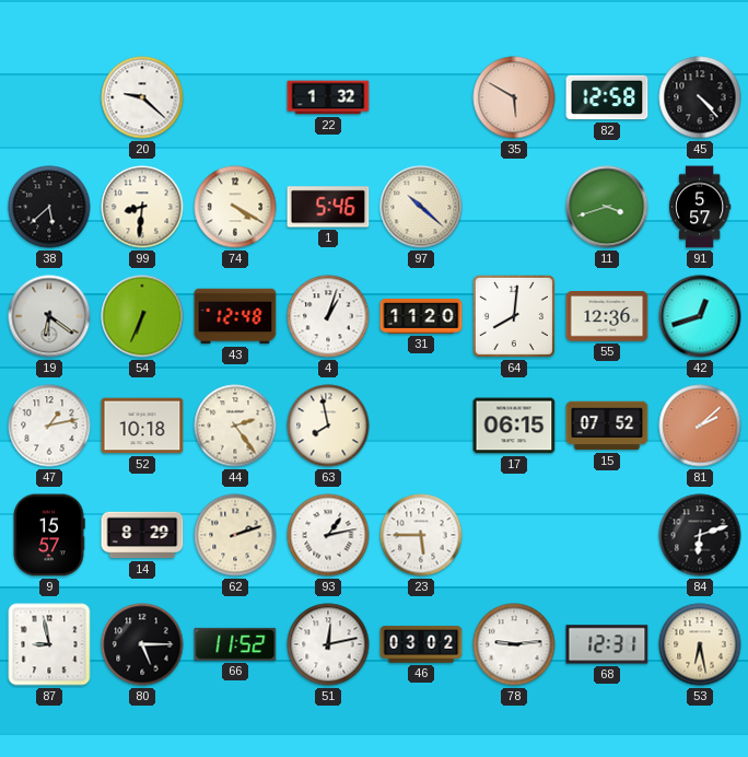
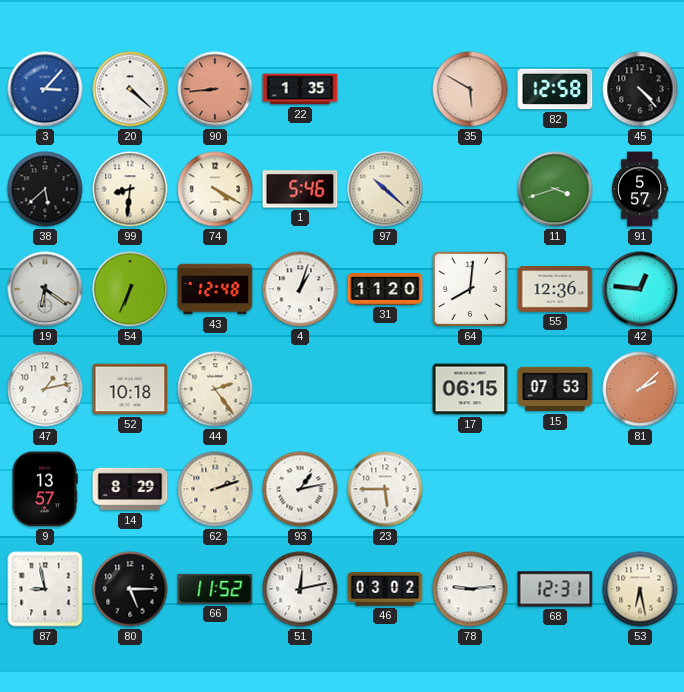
3: none -> 3:07
20: 9:22 -> 4:22
90: none -> 8:44
22: 1:32 -> 1:35
42: 12:42 -> 12:46
63: 7:58 -> none
15: 07:52 -> 07:53
9: 15:57 -> 13:57
84: 6:12 -> none
